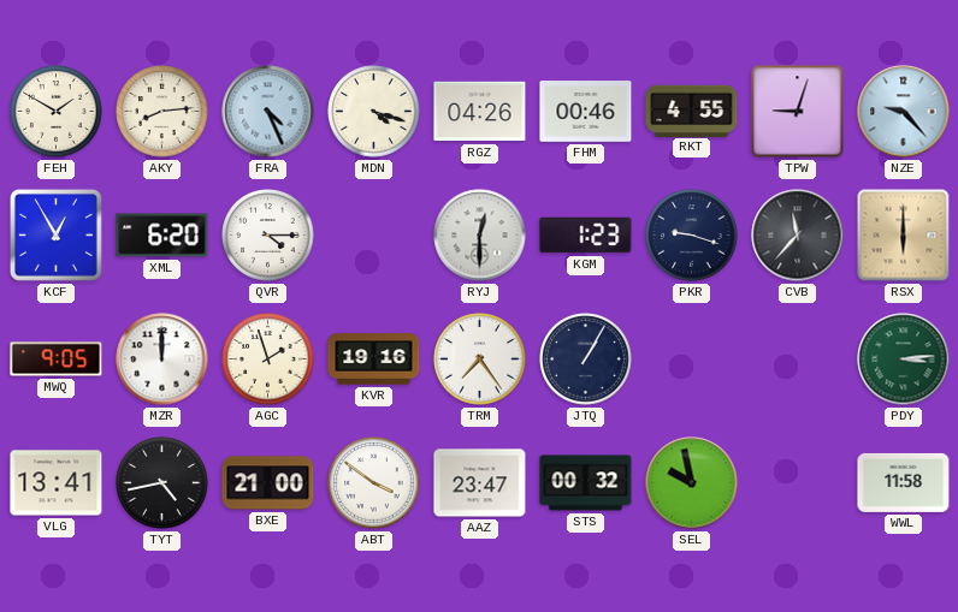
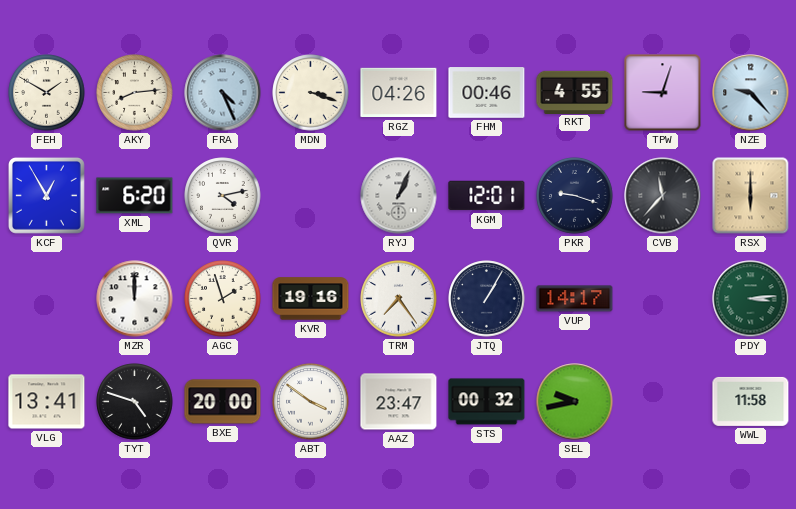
MDN: 4:18 -> 3:18
QVR: 4:15 -> 4:13
RYJ: 12:30 -> 1:04
KGM: 1:23 -> 12:01
MWQ: 9:05 -> none
VUP: none -> 14:17
TYT: 4:43 -> 4:48
BXE: 21:00 -> 20:00
SEL: 9:58 -> 9:43
